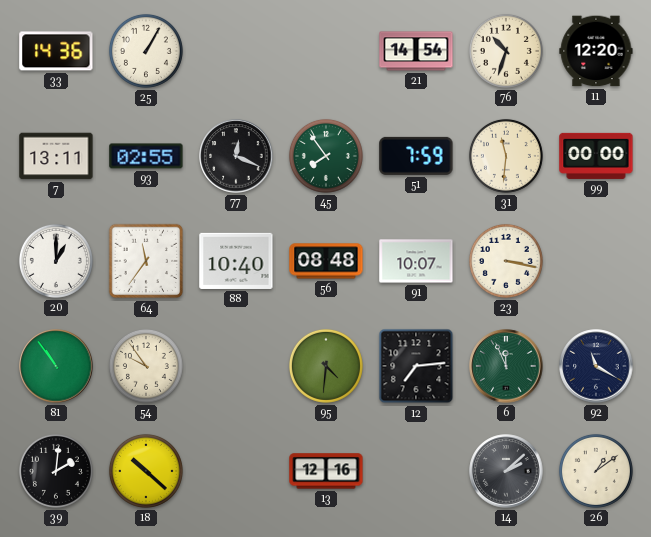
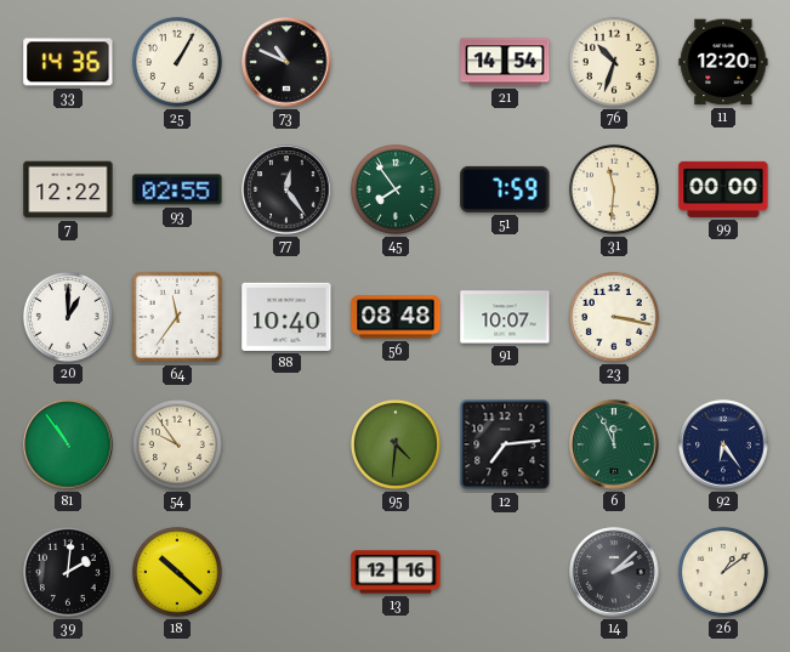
73: none -> 10:49
7: 13:11 -> 12:22
77: 12:19 -> 12:24
92: 11:20 -> 6:24
